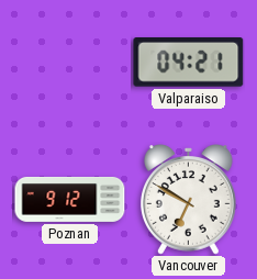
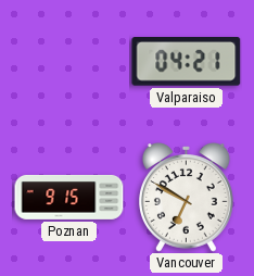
Poznan: 9:12 -> 9:15
